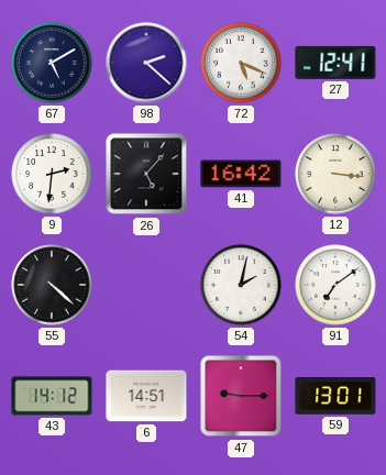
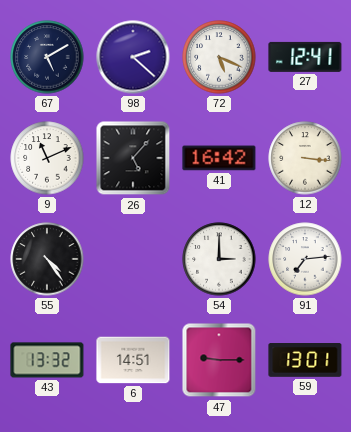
9: 2:31 -> 11:11
55: 4:22 -> 4:24
54: 2:02 -> 3:00
91: 7:09 -> 7:14
43: 14:12 -> 13:32
